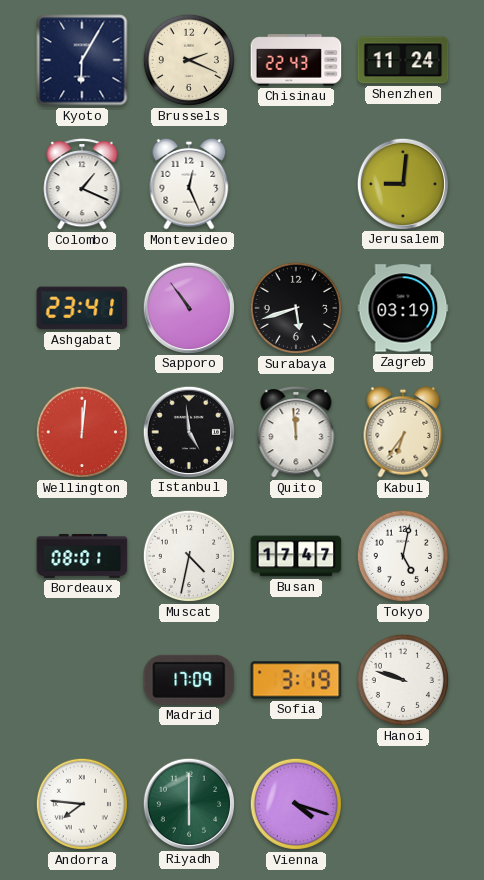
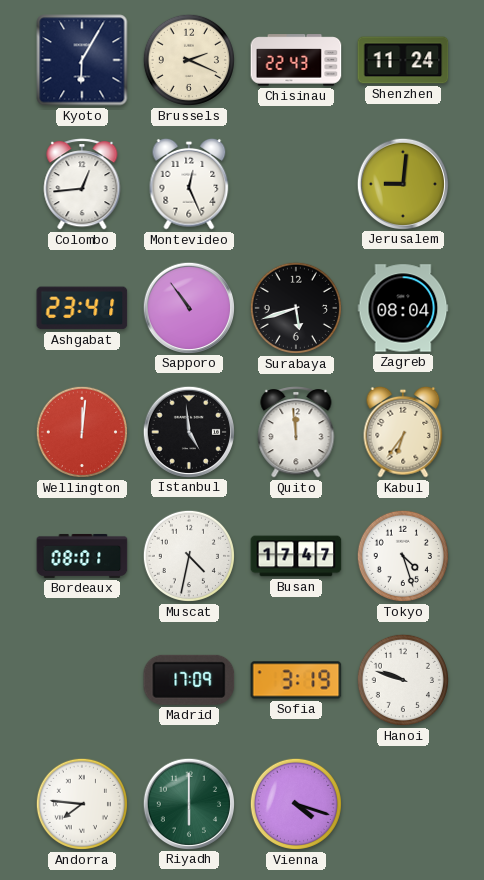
Colombo: 1:19 -> 12:44
Zagreb: 03:19 -> 08:04
Tokyo: 5:02 -> 4:27
